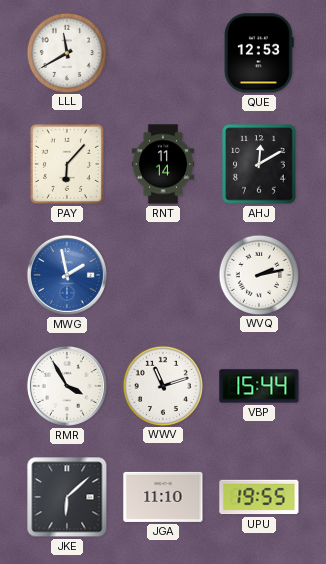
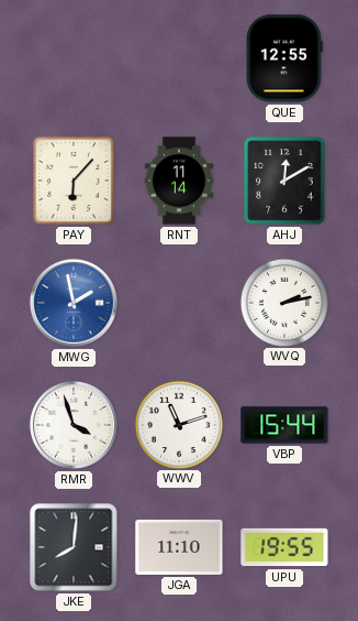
LLL: 11:40 -> none
QUE: 12:53 -> 12:55
RMR: 3:55 -> 3:57
JKE: 6:08 -> 8:01
